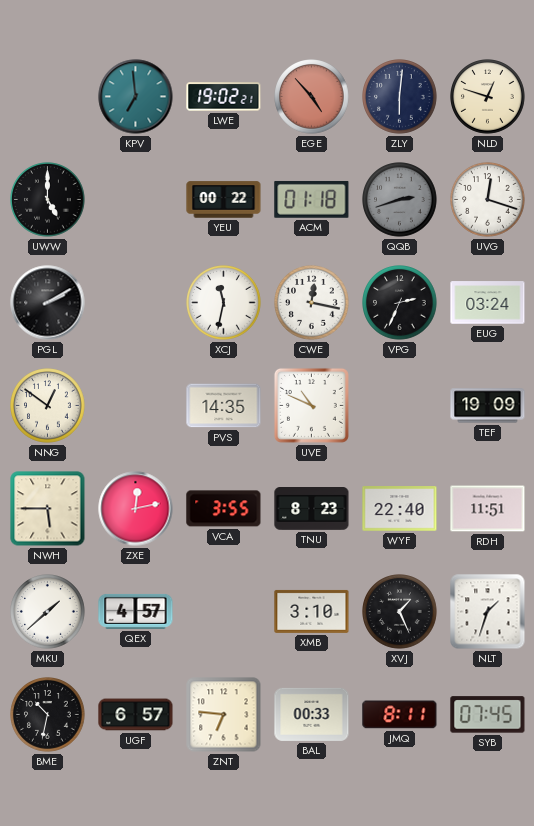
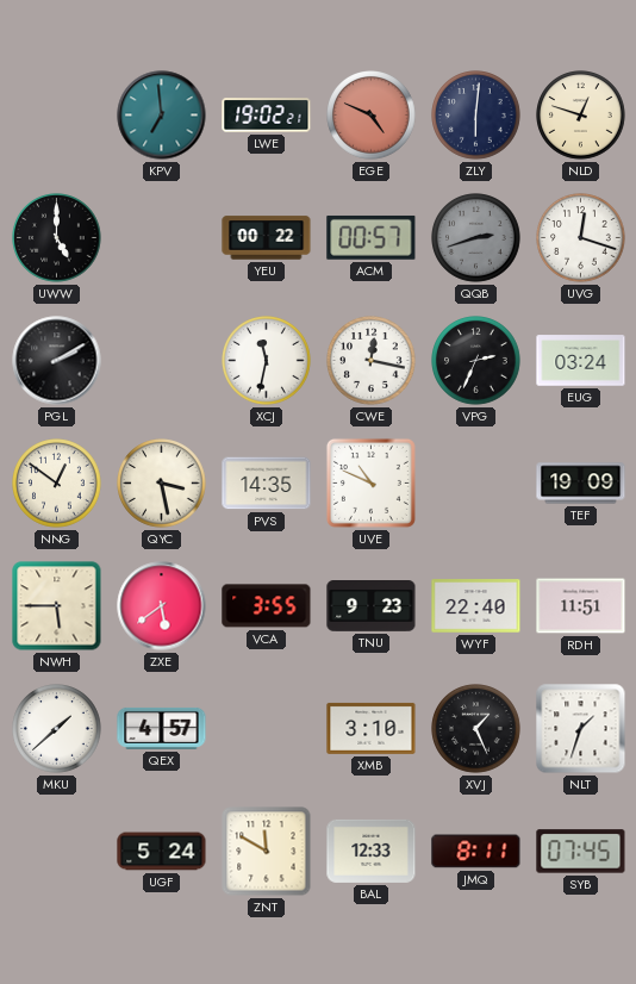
EGE: 4:53 -> 4:49
ACM: 01:18 -> 00:57
QYC: none -> 3:28
ZXE: 12:13 -> 5:39
TNU: 8:23 -> 9:23
BME: 10:32 -> none
UGF: 6:57 -> 5:24
ZNT: 6:46 -> 11:50
BAL: 00:33 -> 12:33
